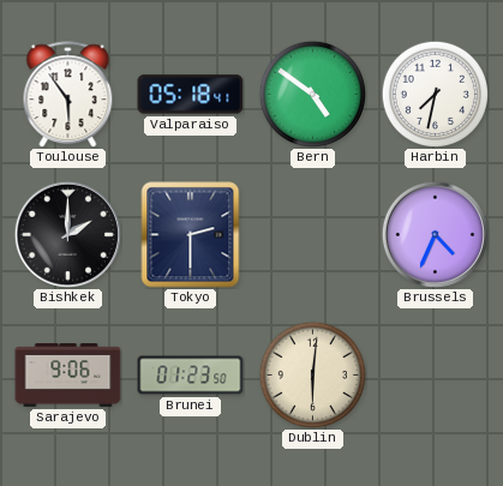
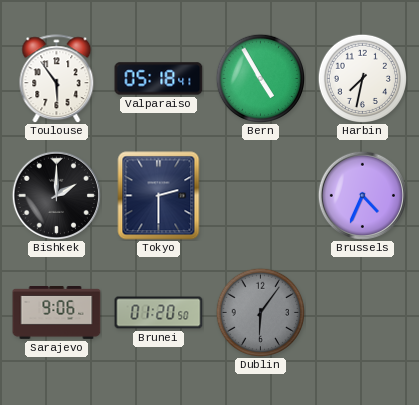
Bern: 4:51 -> 4:55
Brunei: 01:23 -> 01:20
Dublin: 6:01 -> 6:06
Dublin dial: cream -> grey
